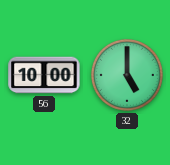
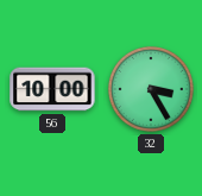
32: 5:00 -> 3:25
